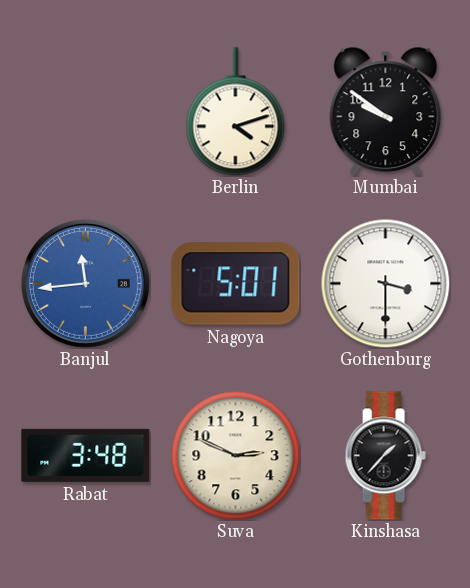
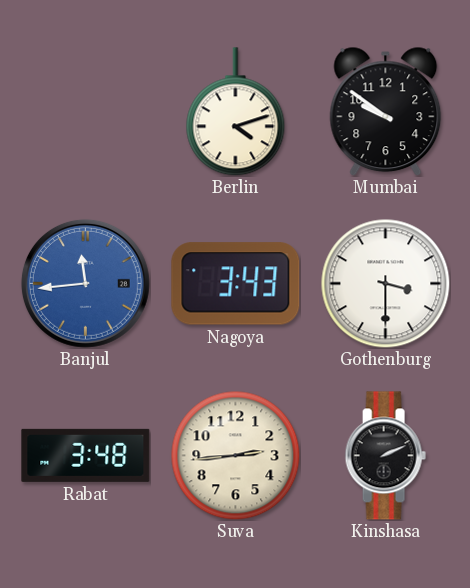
Nagoya: 5:01 -> 3:43
Suva: 2:49 -> 2:44
Kinshasa: 1:37 -> 2:11
